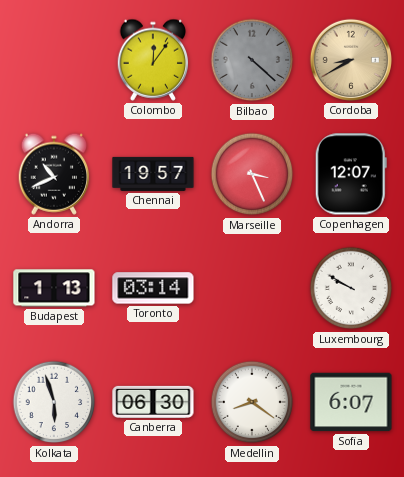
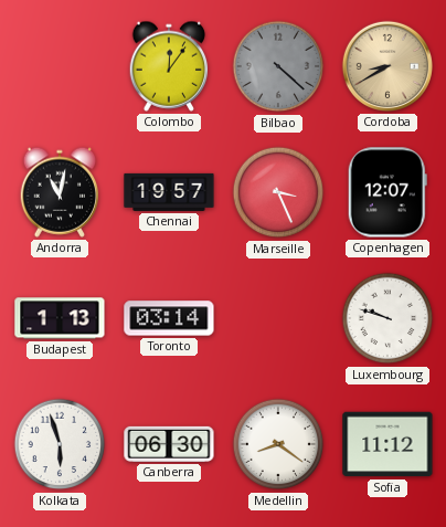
Andorra: 10:41 -> 11:02
Luxembourg: 9:50 -> 9:48
Sofia: 6:07 -> 11:12
